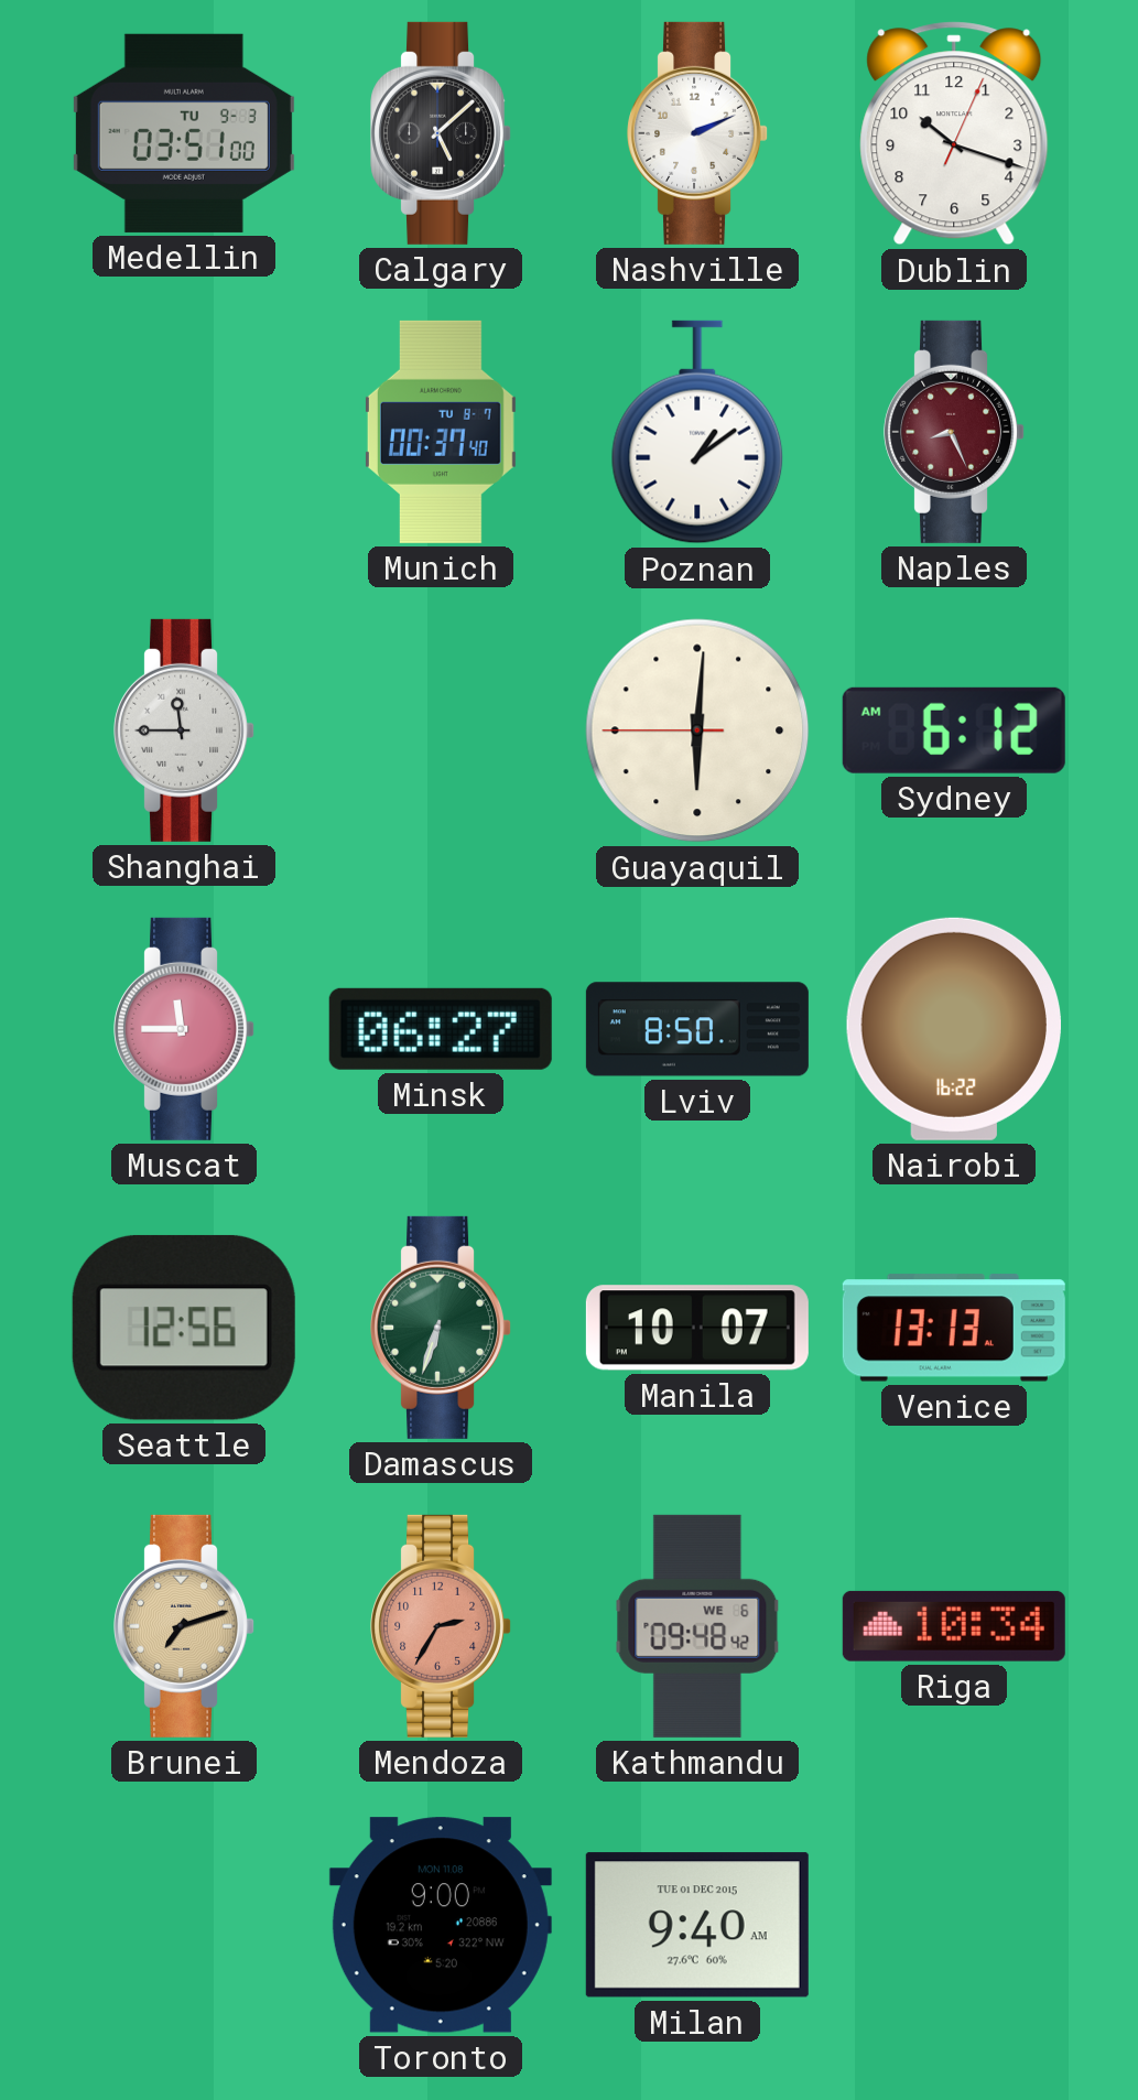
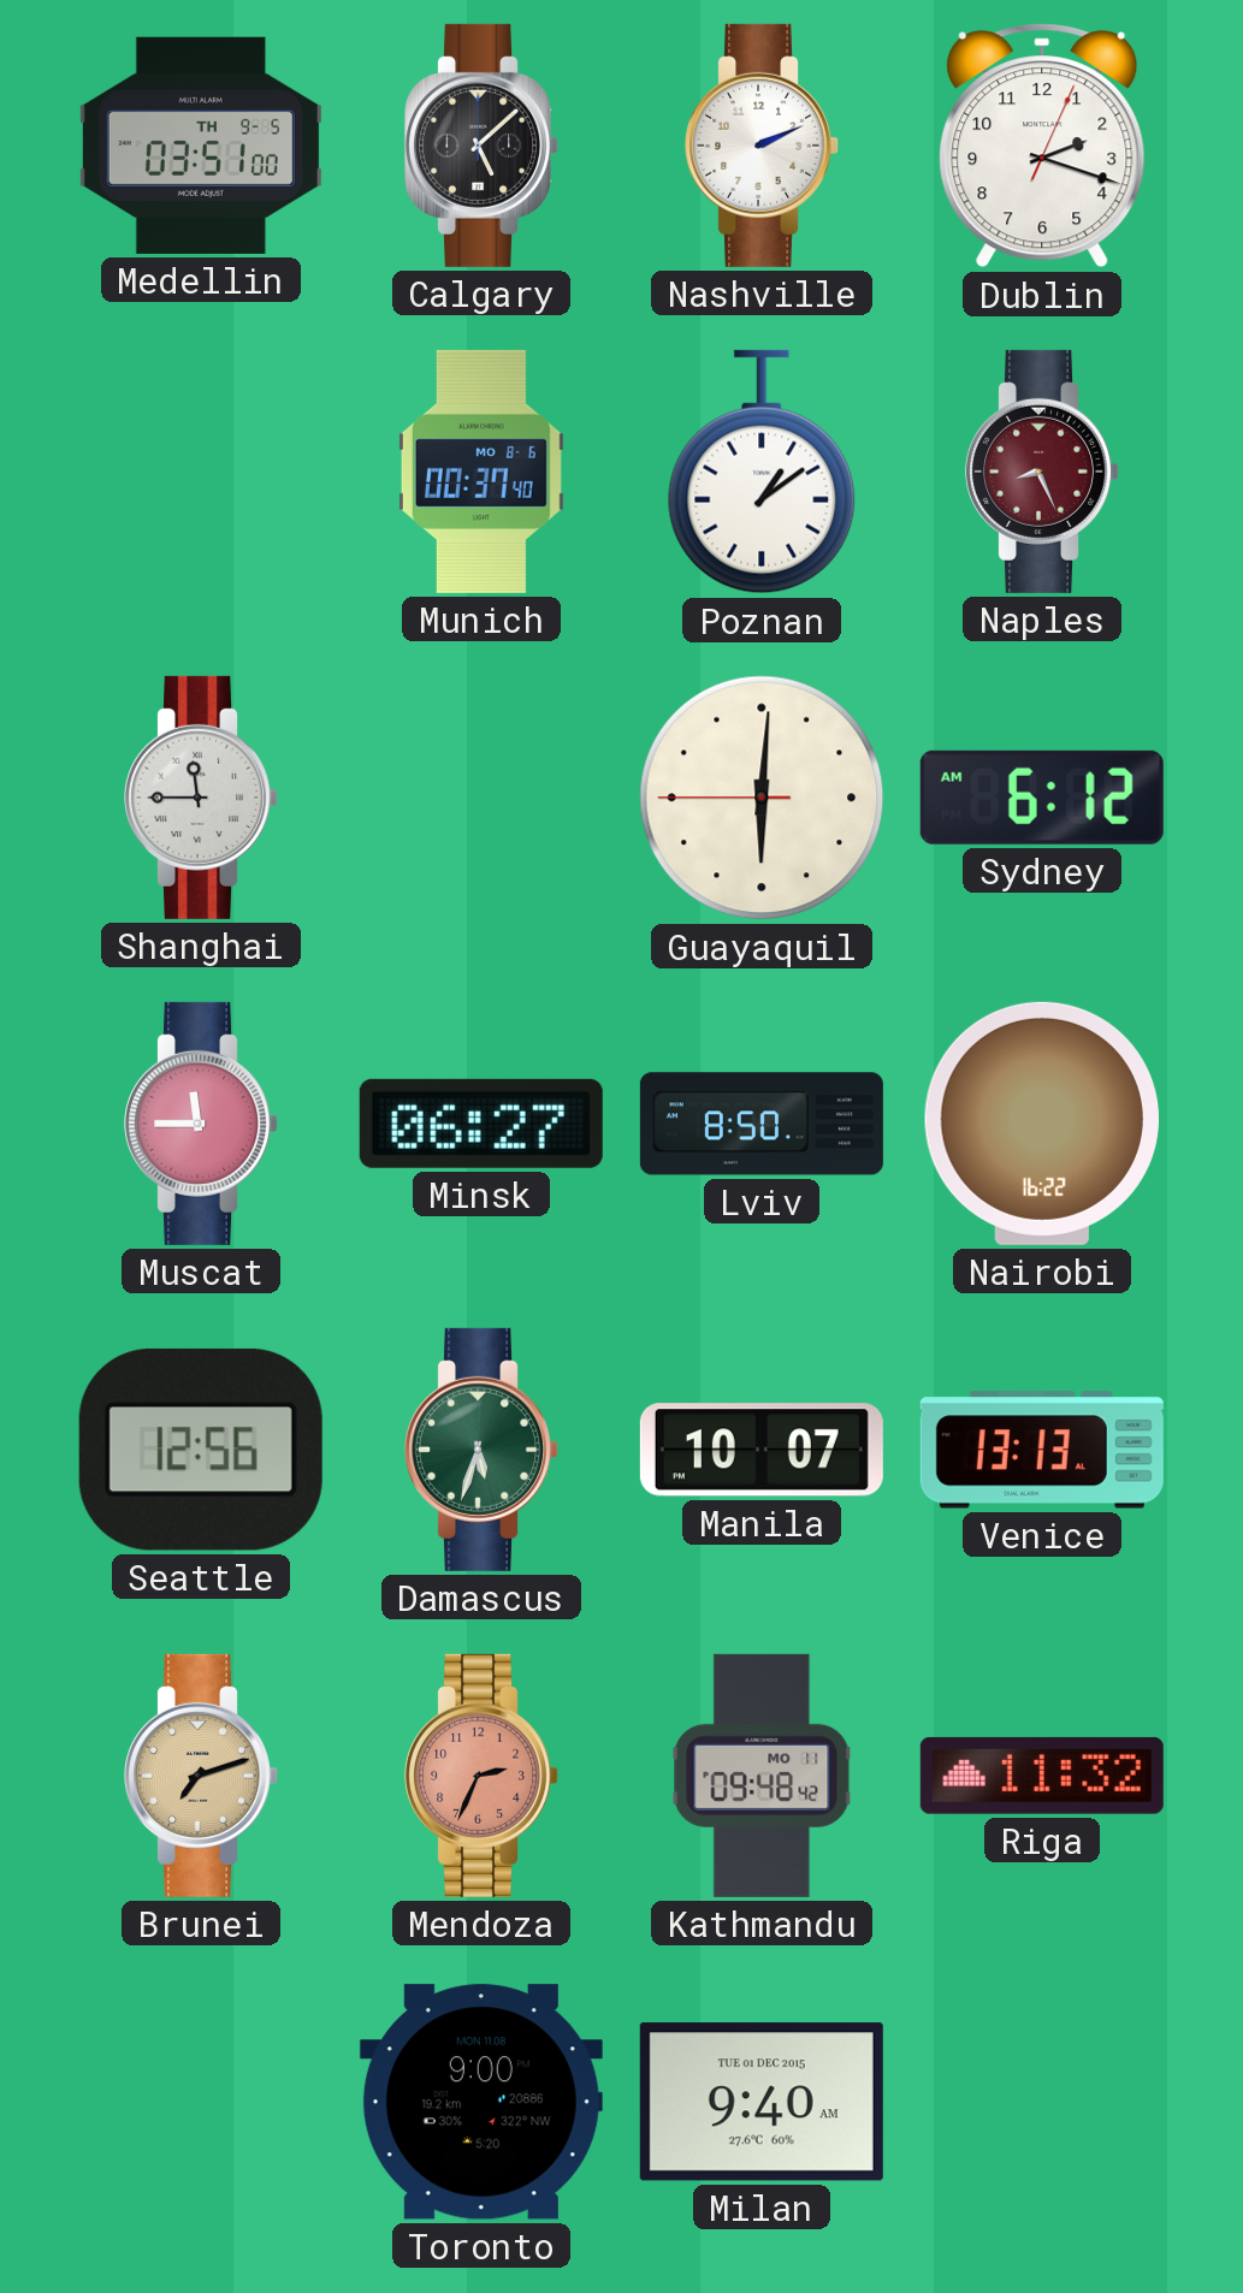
Medellin date: TU 9-3 -> TH 9-5
Dublin: 10:18 -> 2:18
Munich date: TU 8-7 -> MO 8-6
Damascus: 6:33 -> 5:33
Mendoza: 2:35 -> 2:34
Kathmandu date: WE 6 -> MO 11
Riga: 10:34 -> 11:32
